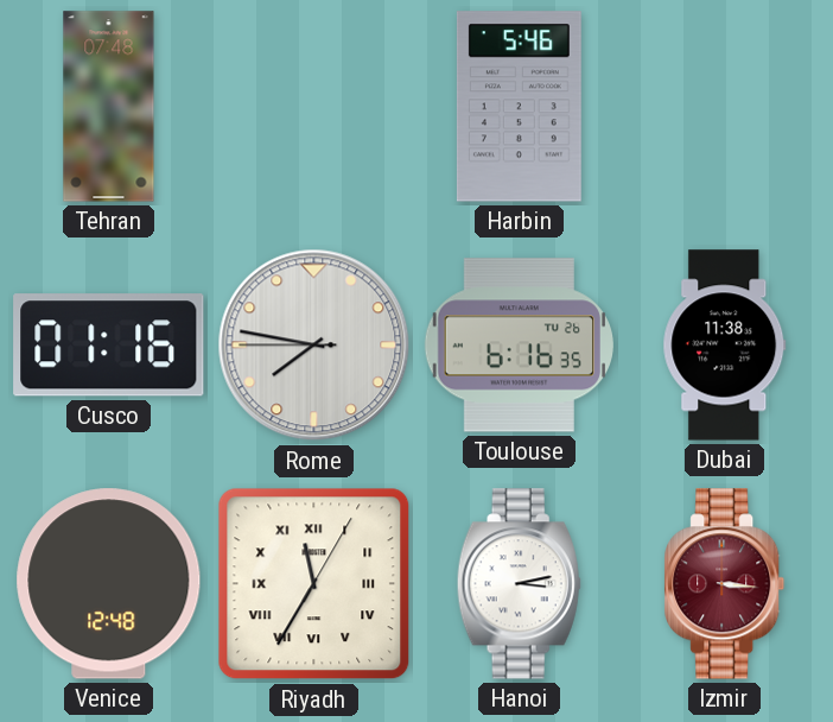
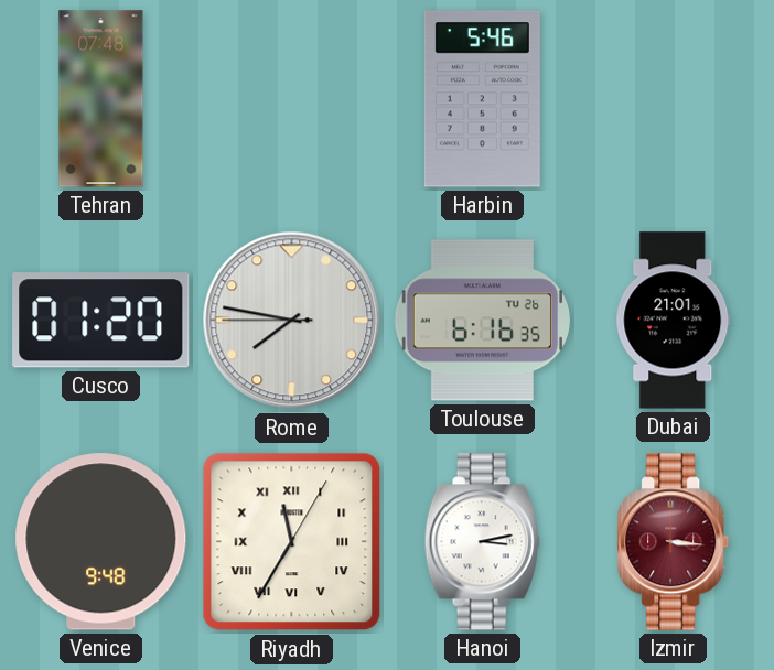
Cusco: 01:16 -> 01:20
Dubai: 11:38 -> 21:01
Venice: 12:48 -> 9:48
